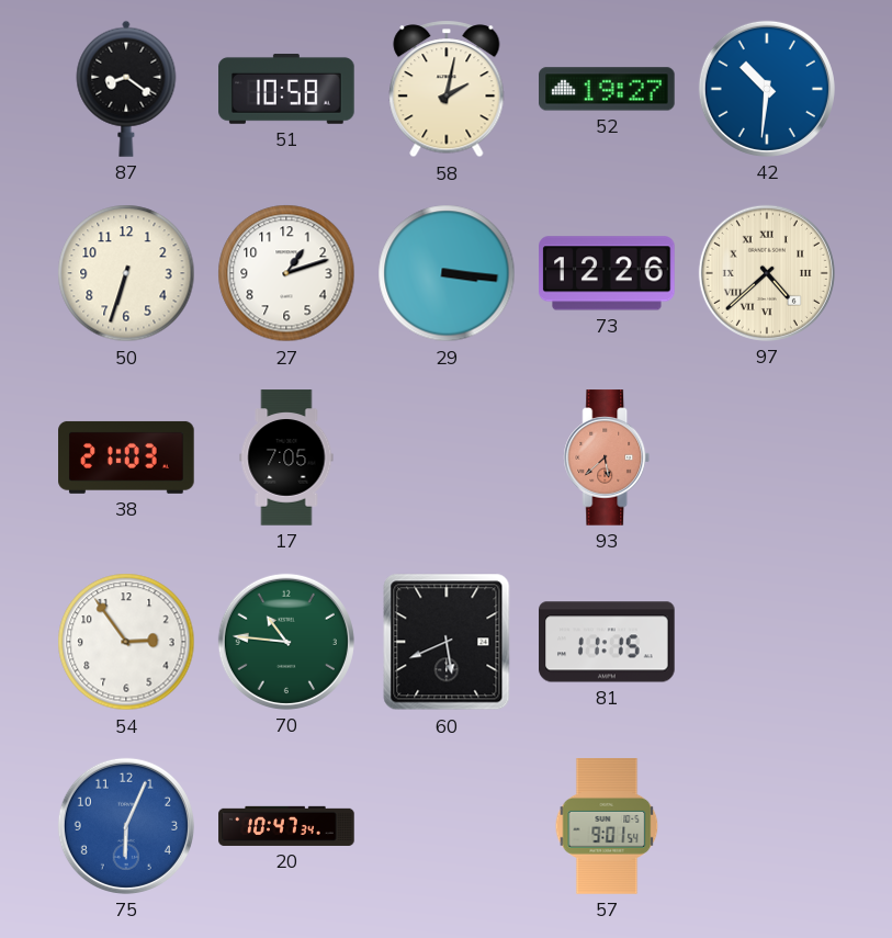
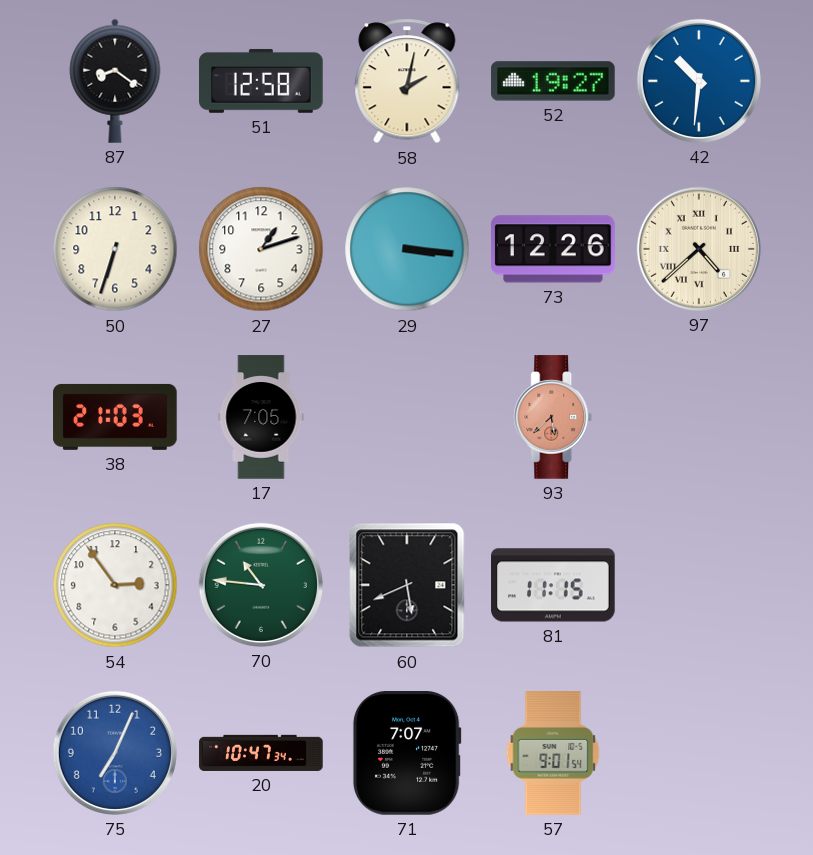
51: 10:58 -> 12:58
75: 6:04 -> 7:04
71: none -> 7:07
